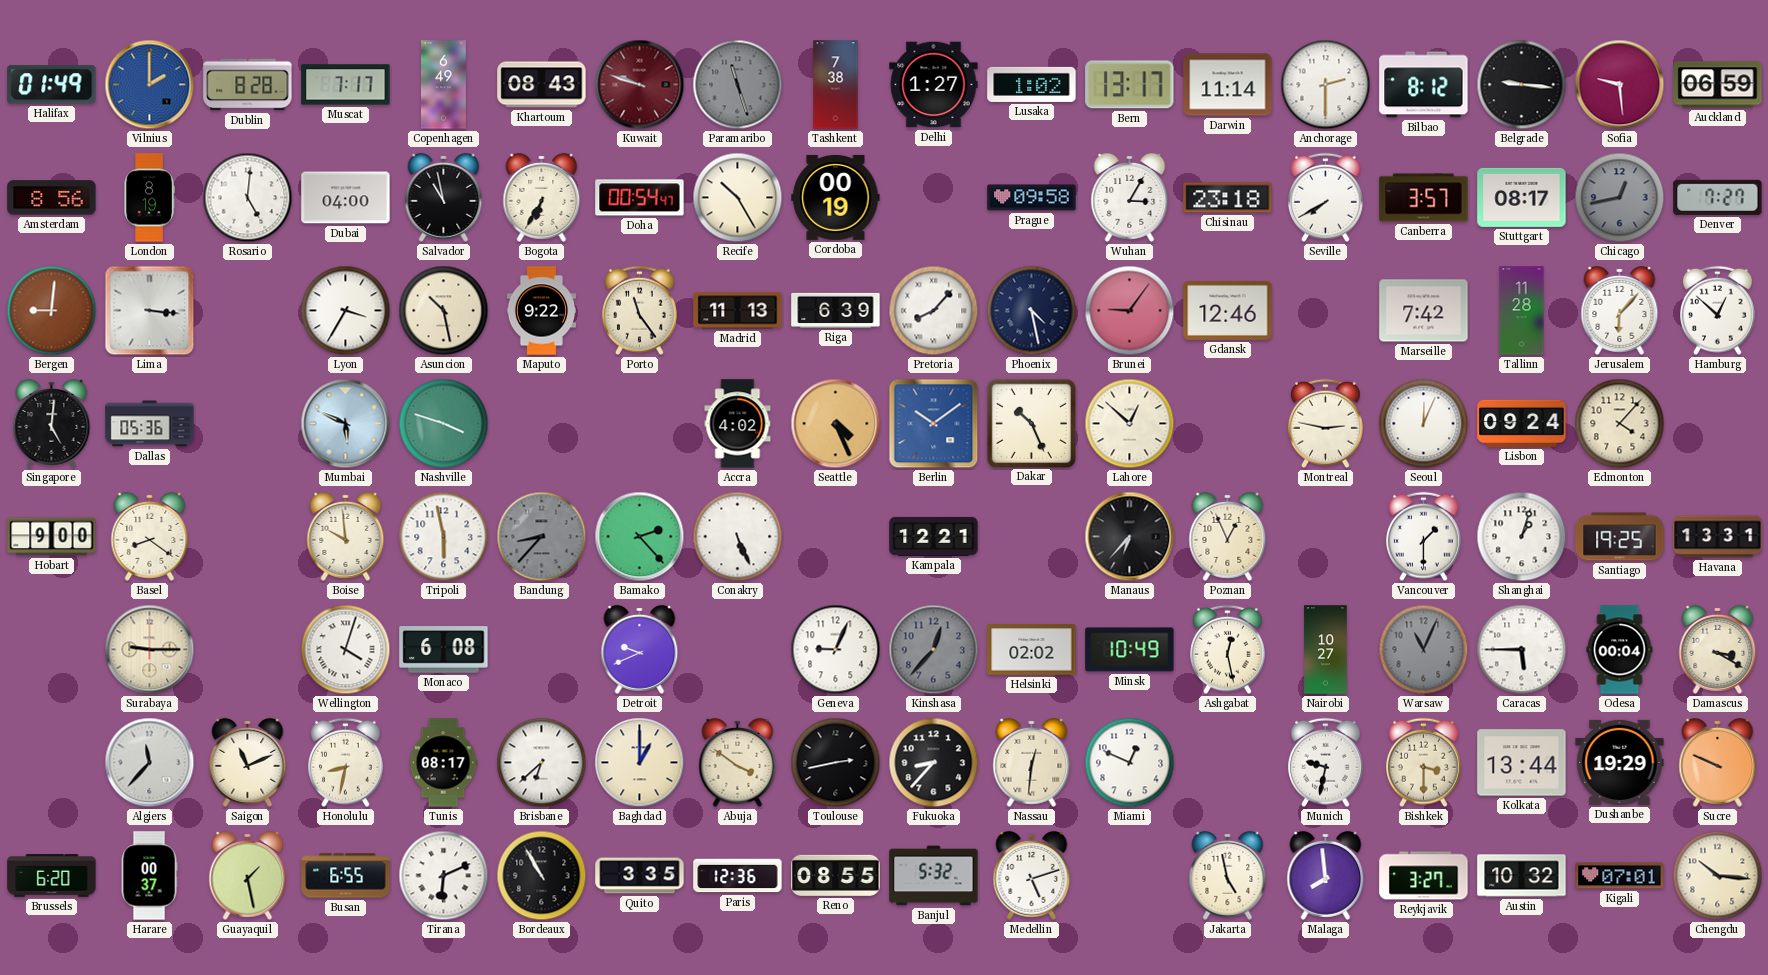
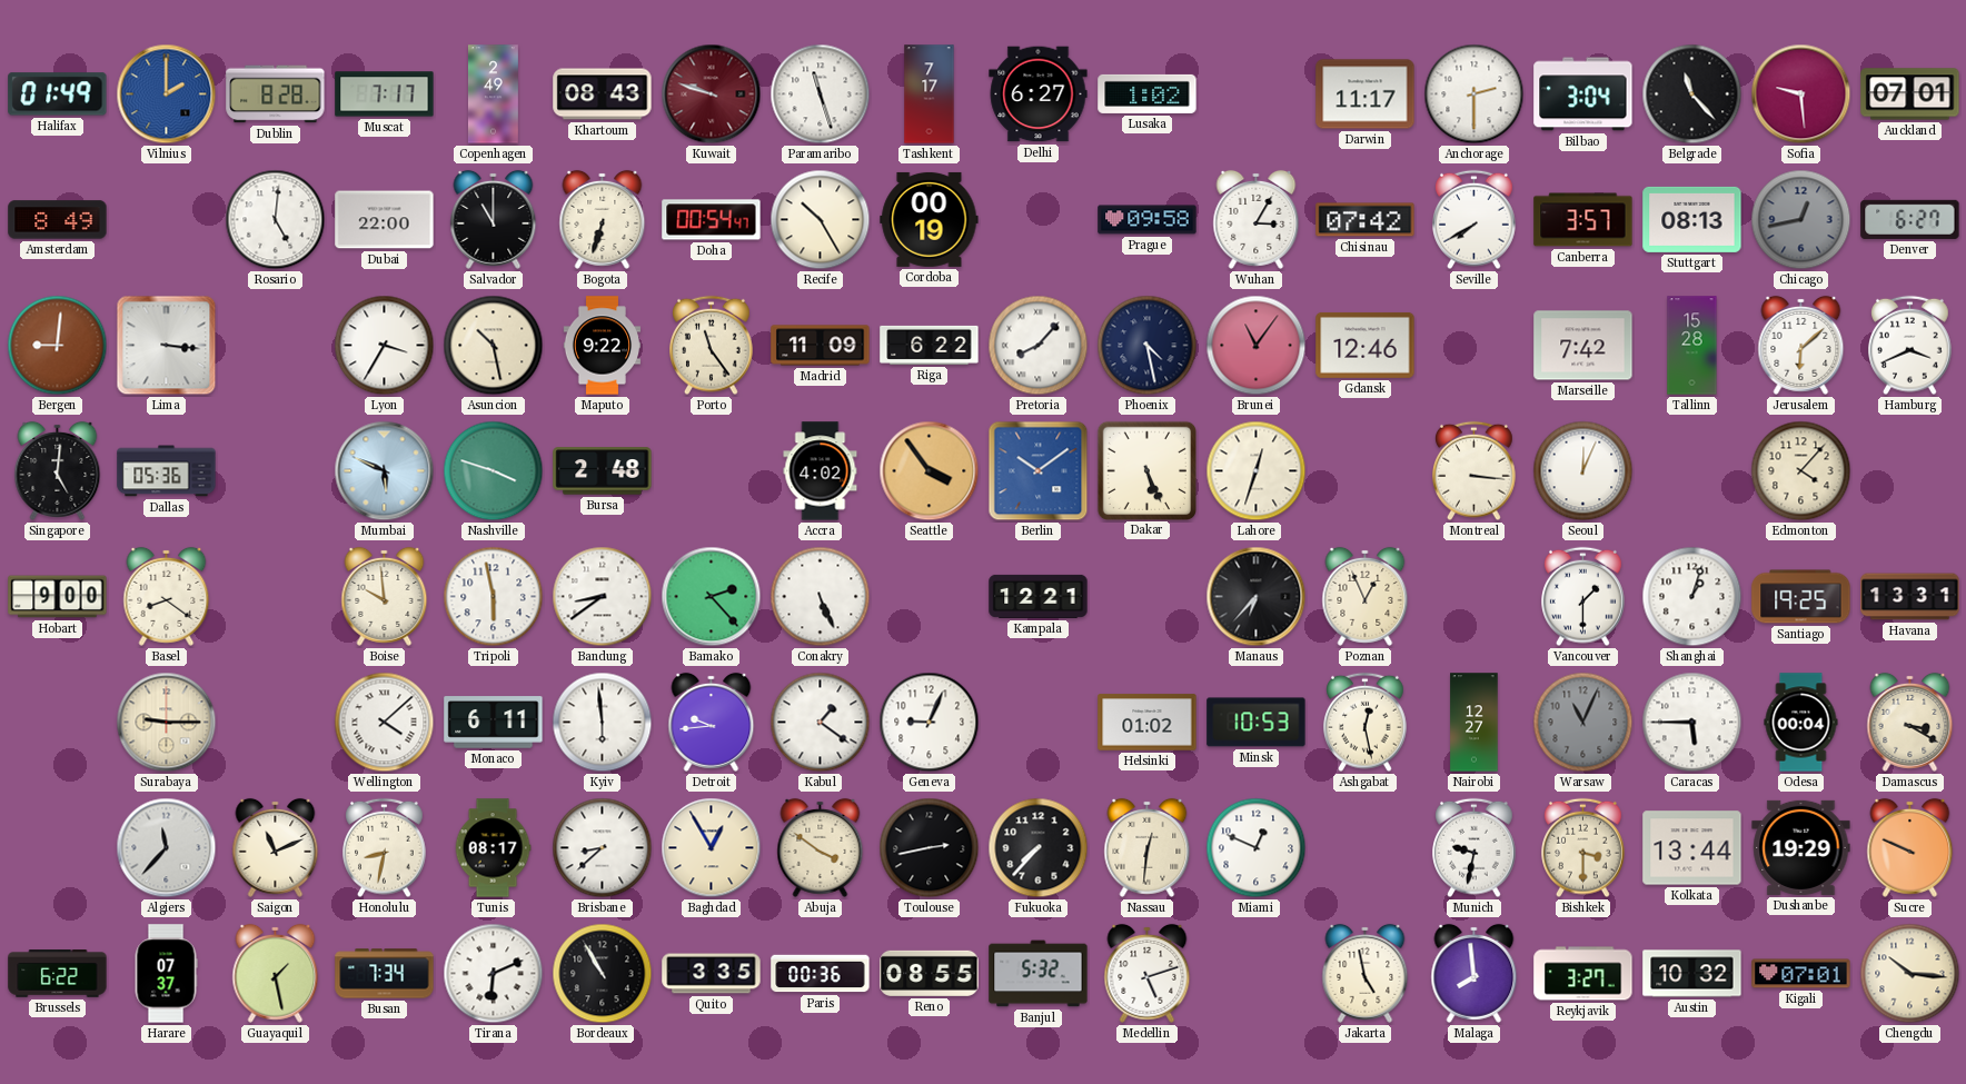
Copenhagen: 6:49 -> 2:49
Paramaribo dial: grey -> white
Tashkent: 7:38 -> 7:17
Delhi: 1:27 -> 6:27
Bern: 13:17 -> none
Darwin: 11:14 -> 11:17
Bilbao: 8:12 -> 3:04
Belgrade: 9:16 -> 11:23
Auckland: 06:59 -> 07:01
Amsterdam: 8:56 -> 8:49
London: 8:19 -> none
Dubai: 04:00 -> 22:00
Salvador: 10:58 -> 11:00
Bogota: 6:35 -> 6:33
Chisinau: 23:18 -> 07:42
Stuttgart: 08:17 -> 08:13
Denver: 7:27 -> 6:27
Madrid: 11:13 -> 11:09
Riga: 6:39 -> 6:22
Brunei: 9:06 -> 11:06
Tallinn: 11:28 -> 15:28
Jerusalem: 6:07 -> 6:08
Hamburg: 12:52 -> 3:41
Bursa: none -> 2:48
Seattle: 4:26 -> 3:54
Dakar: 10:26 -> 5:26
Lahore: 12:52 -> 12:33
Montreal: 2:47 -> 3:16
Lisbon: 09:24 -> none
Bandung: 8:37 -> 8:39
Bandung dial: grey -> white
Wellington: 4:03 -> 4:08
Monaco: 6:08 -> 6:11
Kyiv: none -> 5:59
Detroit: 9:41 -> 9:44
Kabul: none -> 1:21
Kinshasa: 12:37 -> none
Helsinki: 02:02 -> 01:02
Minsk: 10:49 -> 10:53
Nairobi: 10:27 -> 12:27
Brisbane: 6:38 -> 8:38
Baghdad: 1:00 -> 12:55
Fukuoka: 8:37 -> 7:37
Brussels: 6:20 -> 6:22
Harare: 00:37 -> 07:37
Busan: 6:55 -> 7:34
Paris: 12:36 -> 00:36
